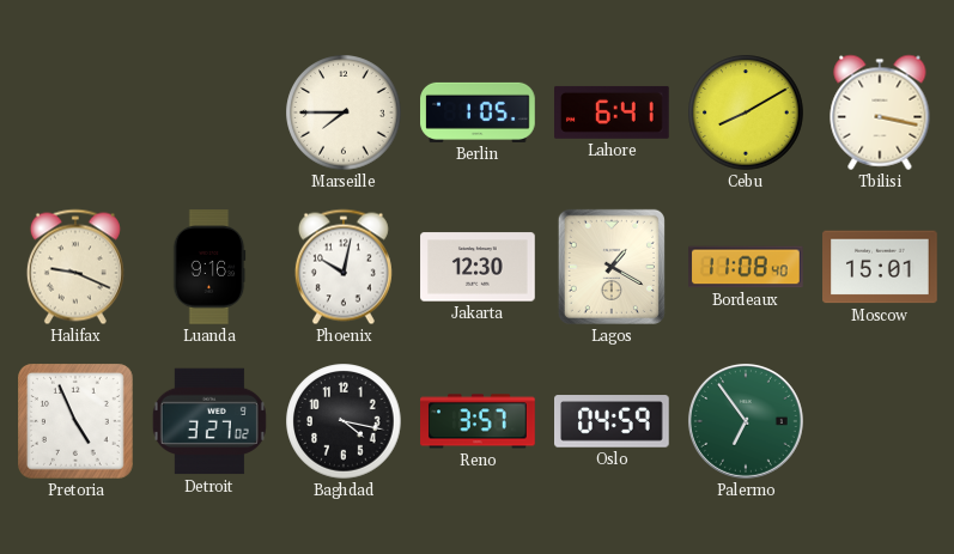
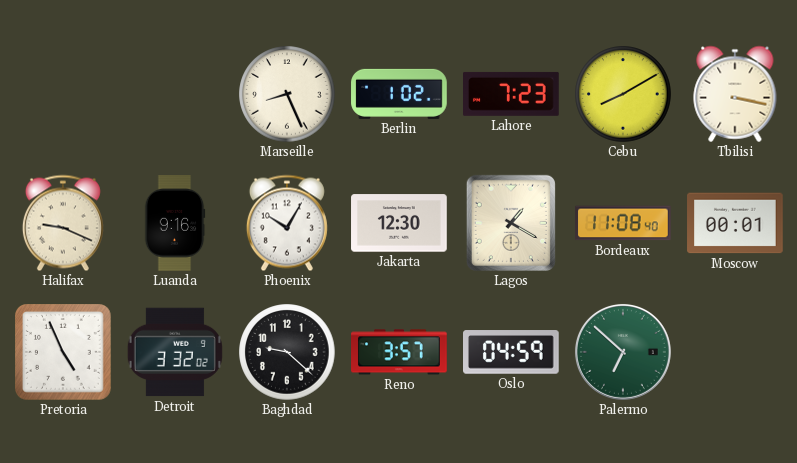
Marseille: 7:45 -> 8:26
Berlin: 1:05 -> 1:02
Lahore: 6:41 -> 7:23
Phoenix: 10:02 -> 10:05
Moscow: 15:01 -> 00:01
Detroit: 3:27 -> 3:32
Baghdad: 4:17 -> 9:22
Palermo: 6:54 -> 6:52
